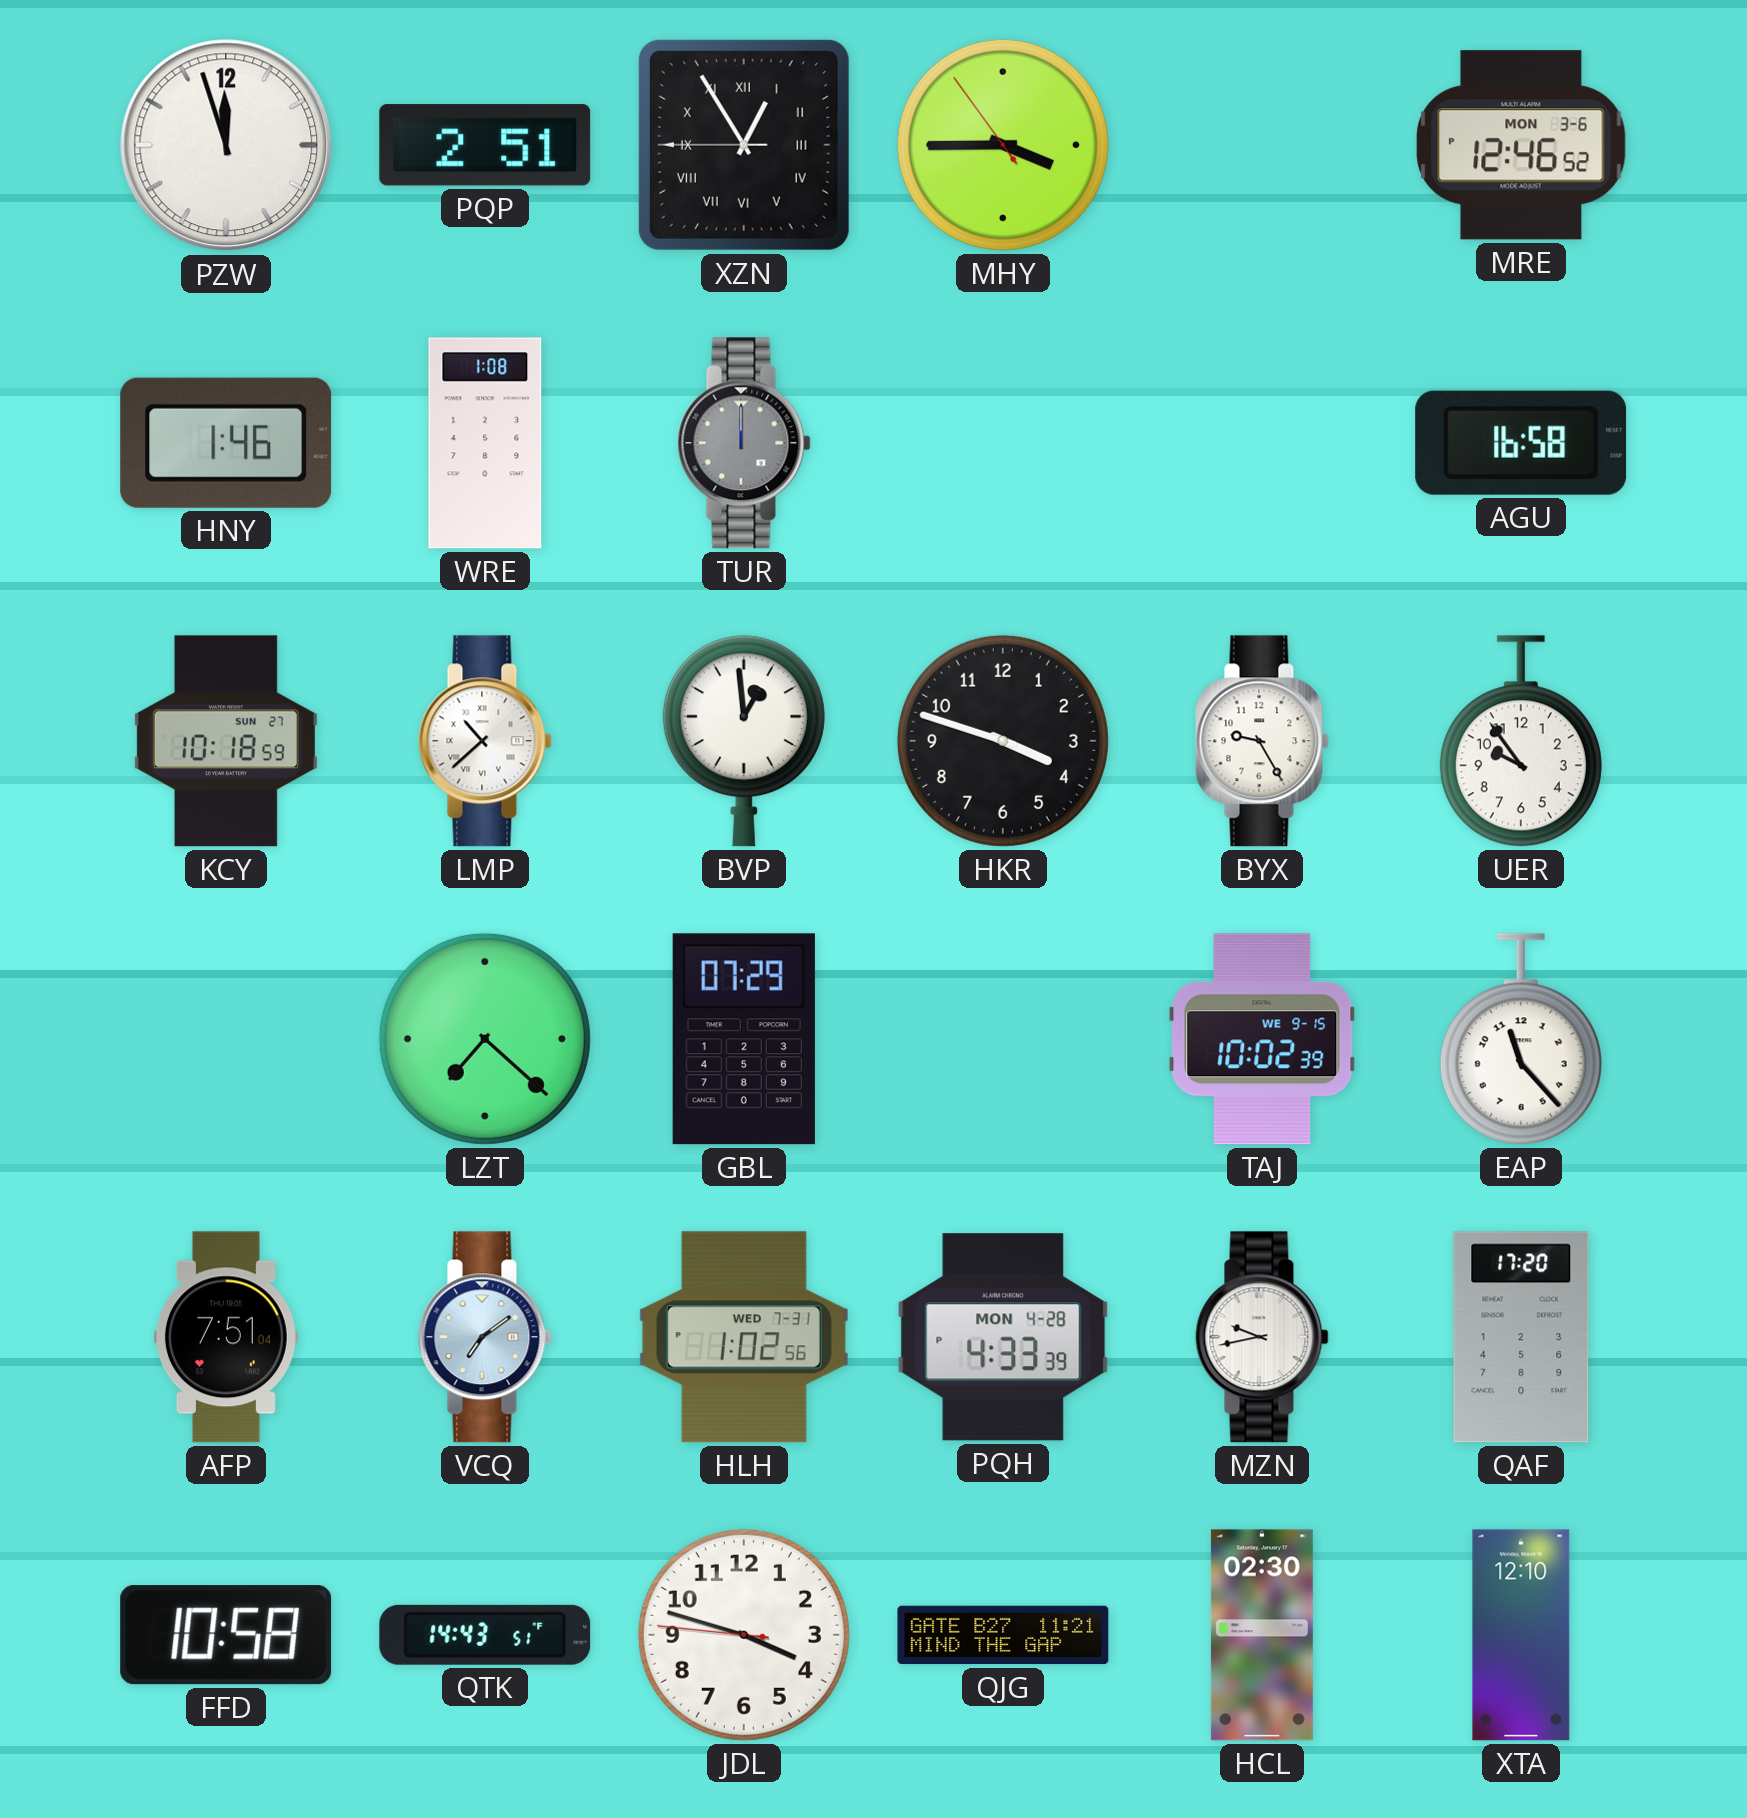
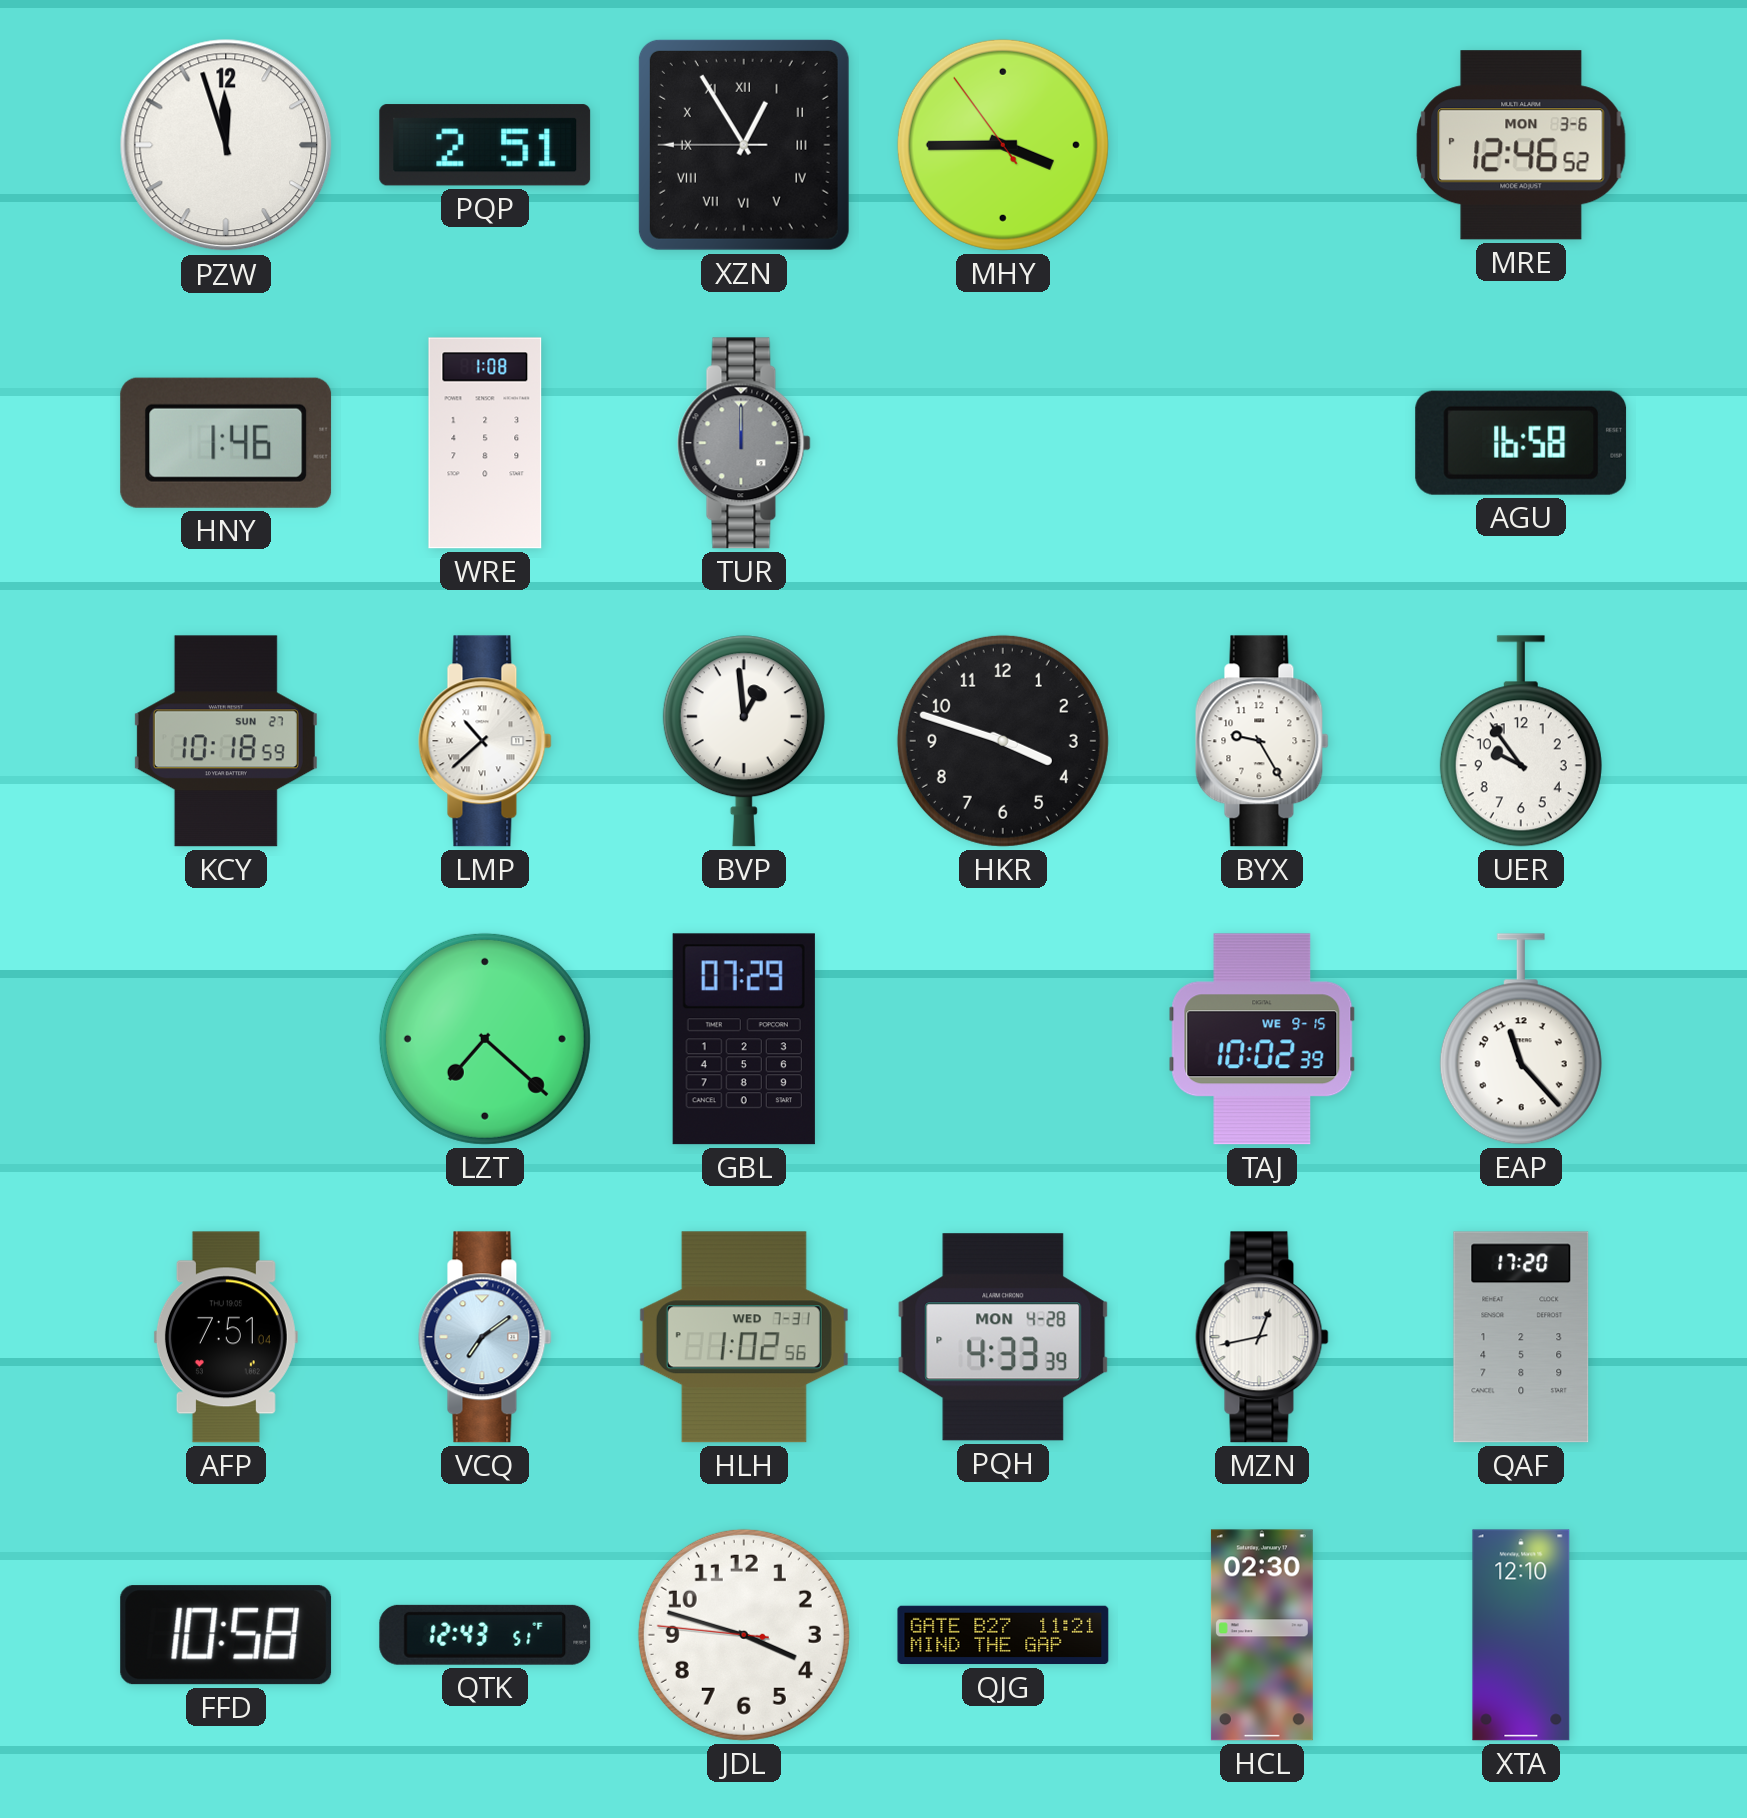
MZN: 9:43 -> 12:43
QTK: 14:43 -> 12:43
